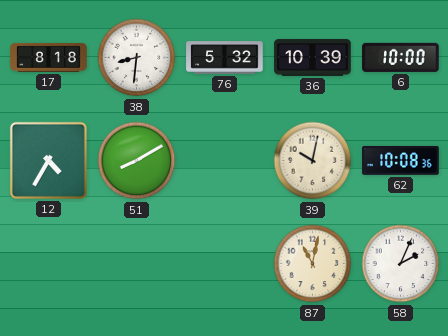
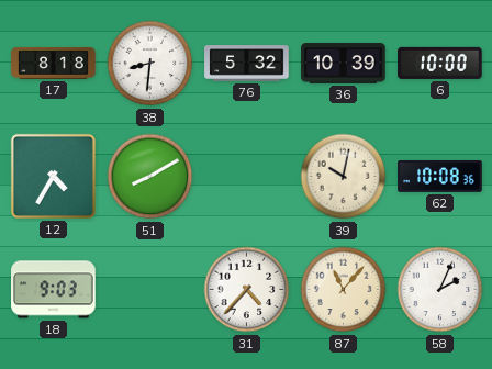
18: none -> 9:03
31: none -> 4:37
87: 11:02 -> 11:07
